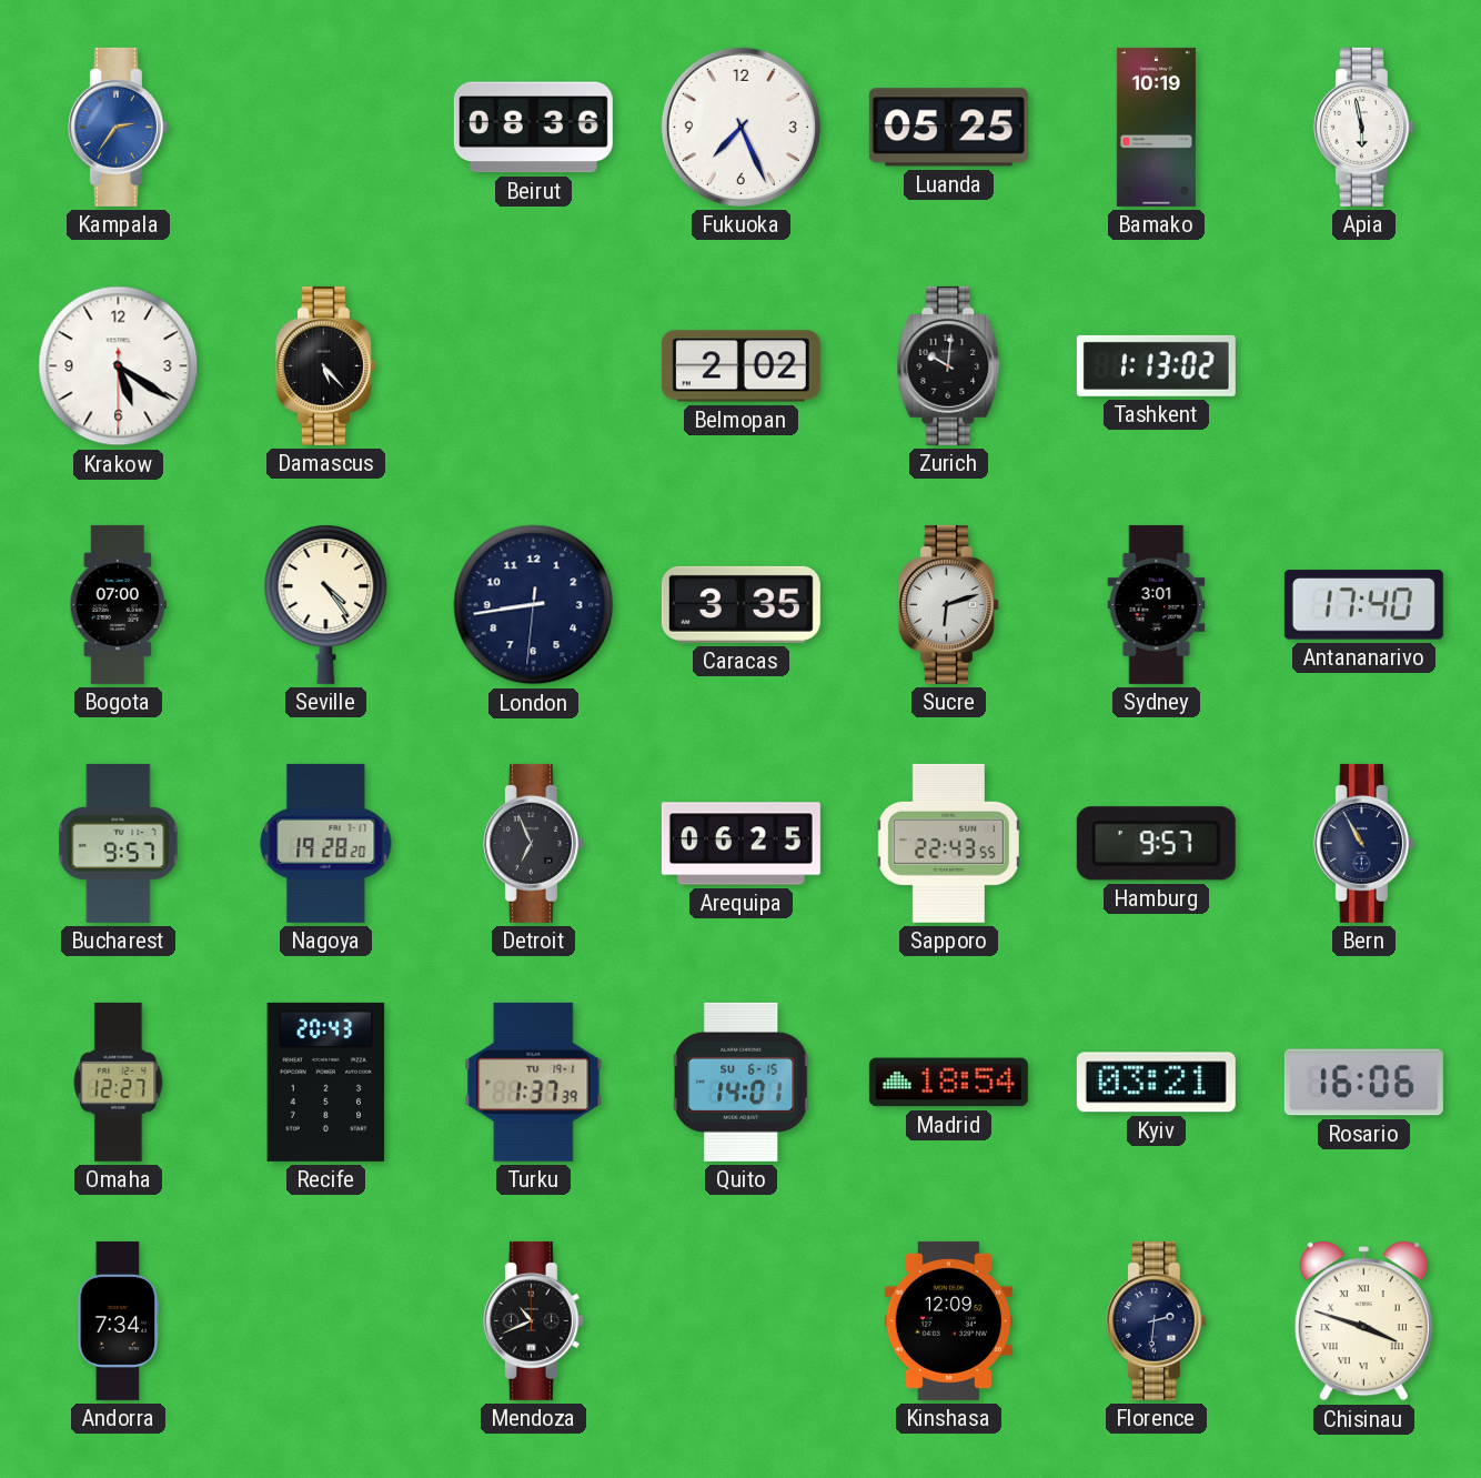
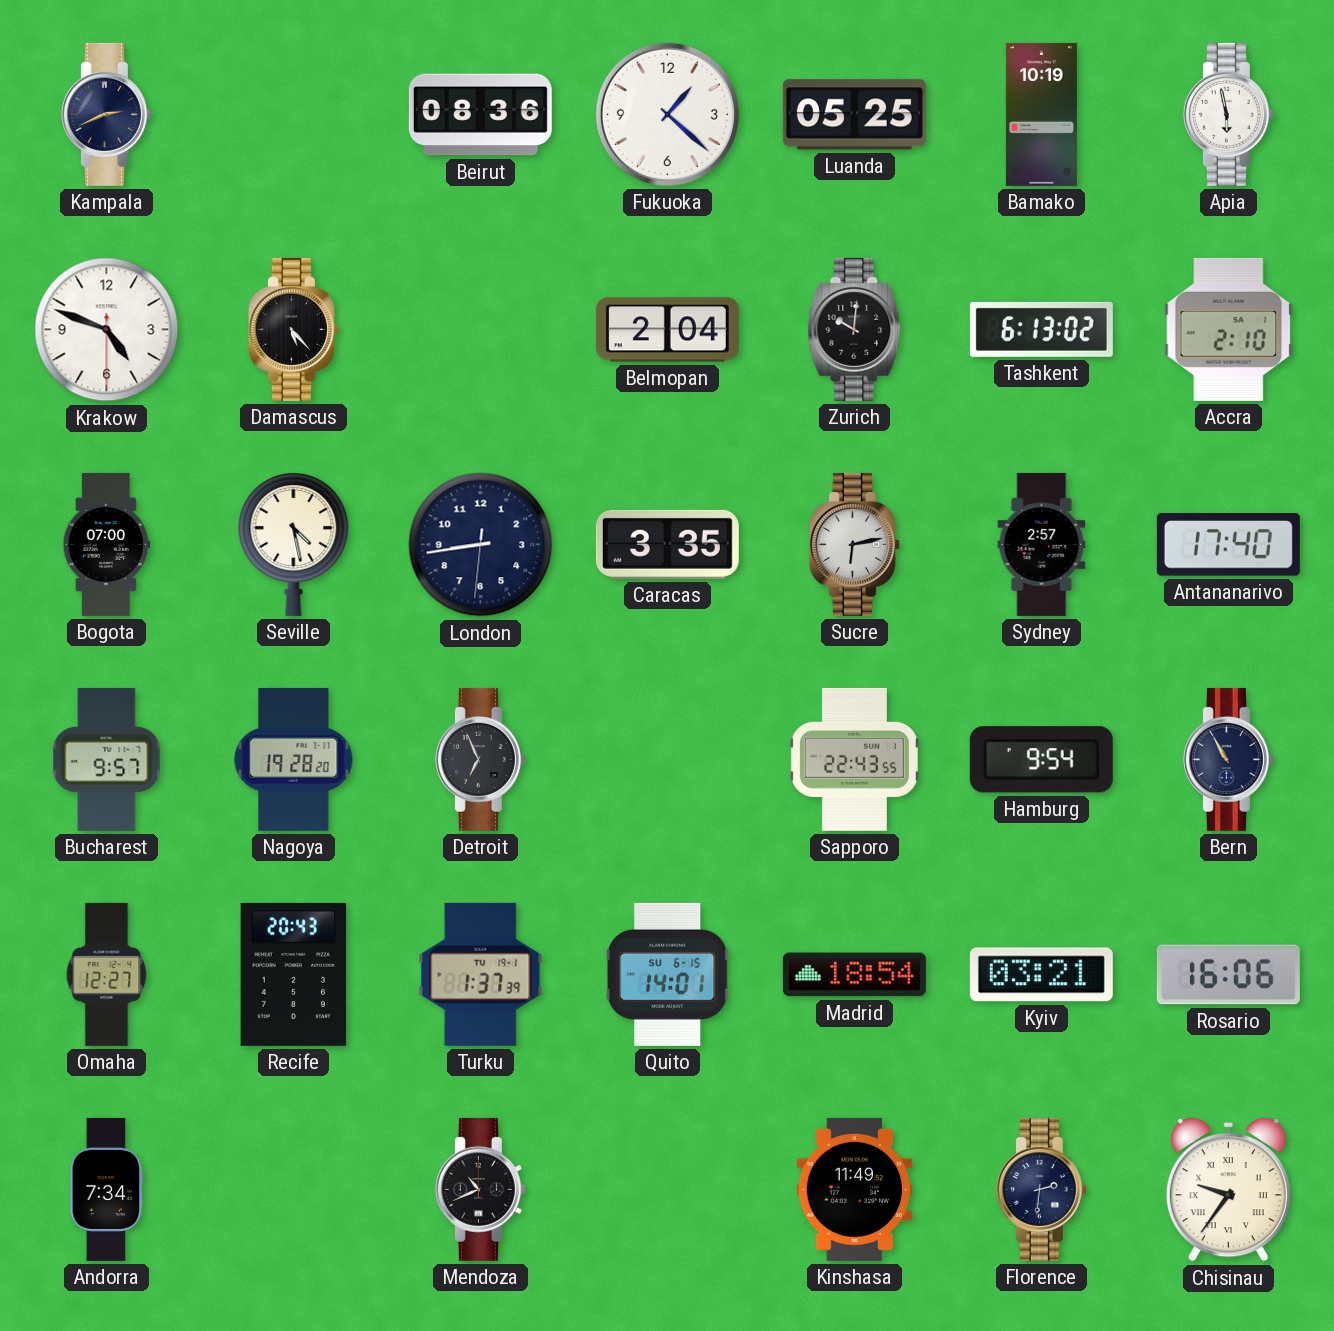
Kampala: 2:36 -> 2:41
Kampala dial: blue -> navy
Fukuoka: 7:26 -> 1:22
Krakow: 5:20 -> 4:48
Belmopan: 2:02 -> 2:04
Tashkent: 1:13 -> 6:13
Accra: none -> 2:10
Seville: 4:24 -> 4:28
Sucre: 6:12 -> 6:13
Sydney: 3:01 -> 2:57
Arequipa: 06:25 -> none
Hamburg: 9:57 -> 9:54
Kinshasa: 12:09 -> 11:49
Chisinau: 3:48 -> 9:36
